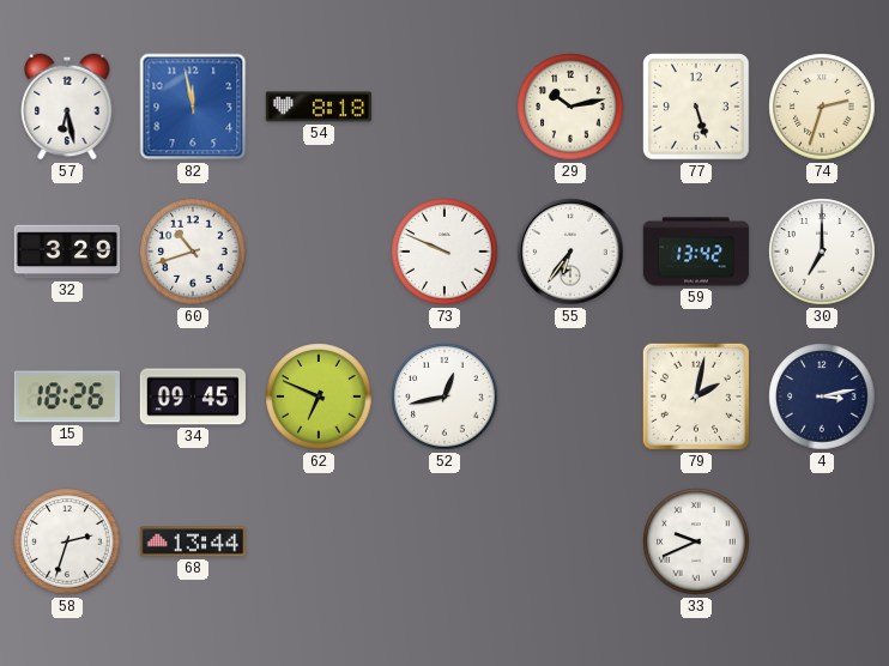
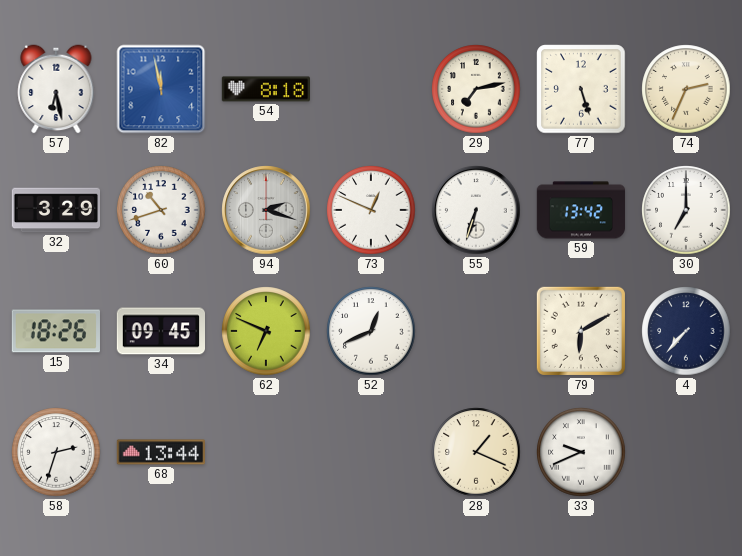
29: 10:13 -> 7:13
74: 2:33 -> 2:34
94: none -> 2:18
73: 9:49 -> 12:49
55: 6:36 -> 6:33
52: 12:43 -> 12:41
79: 2:02 -> 6:10
4: 3:13 -> 7:37
28: none -> 1:19
